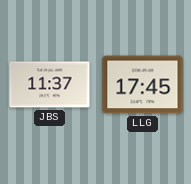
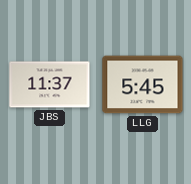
LLG: 17:45 -> 5:45
